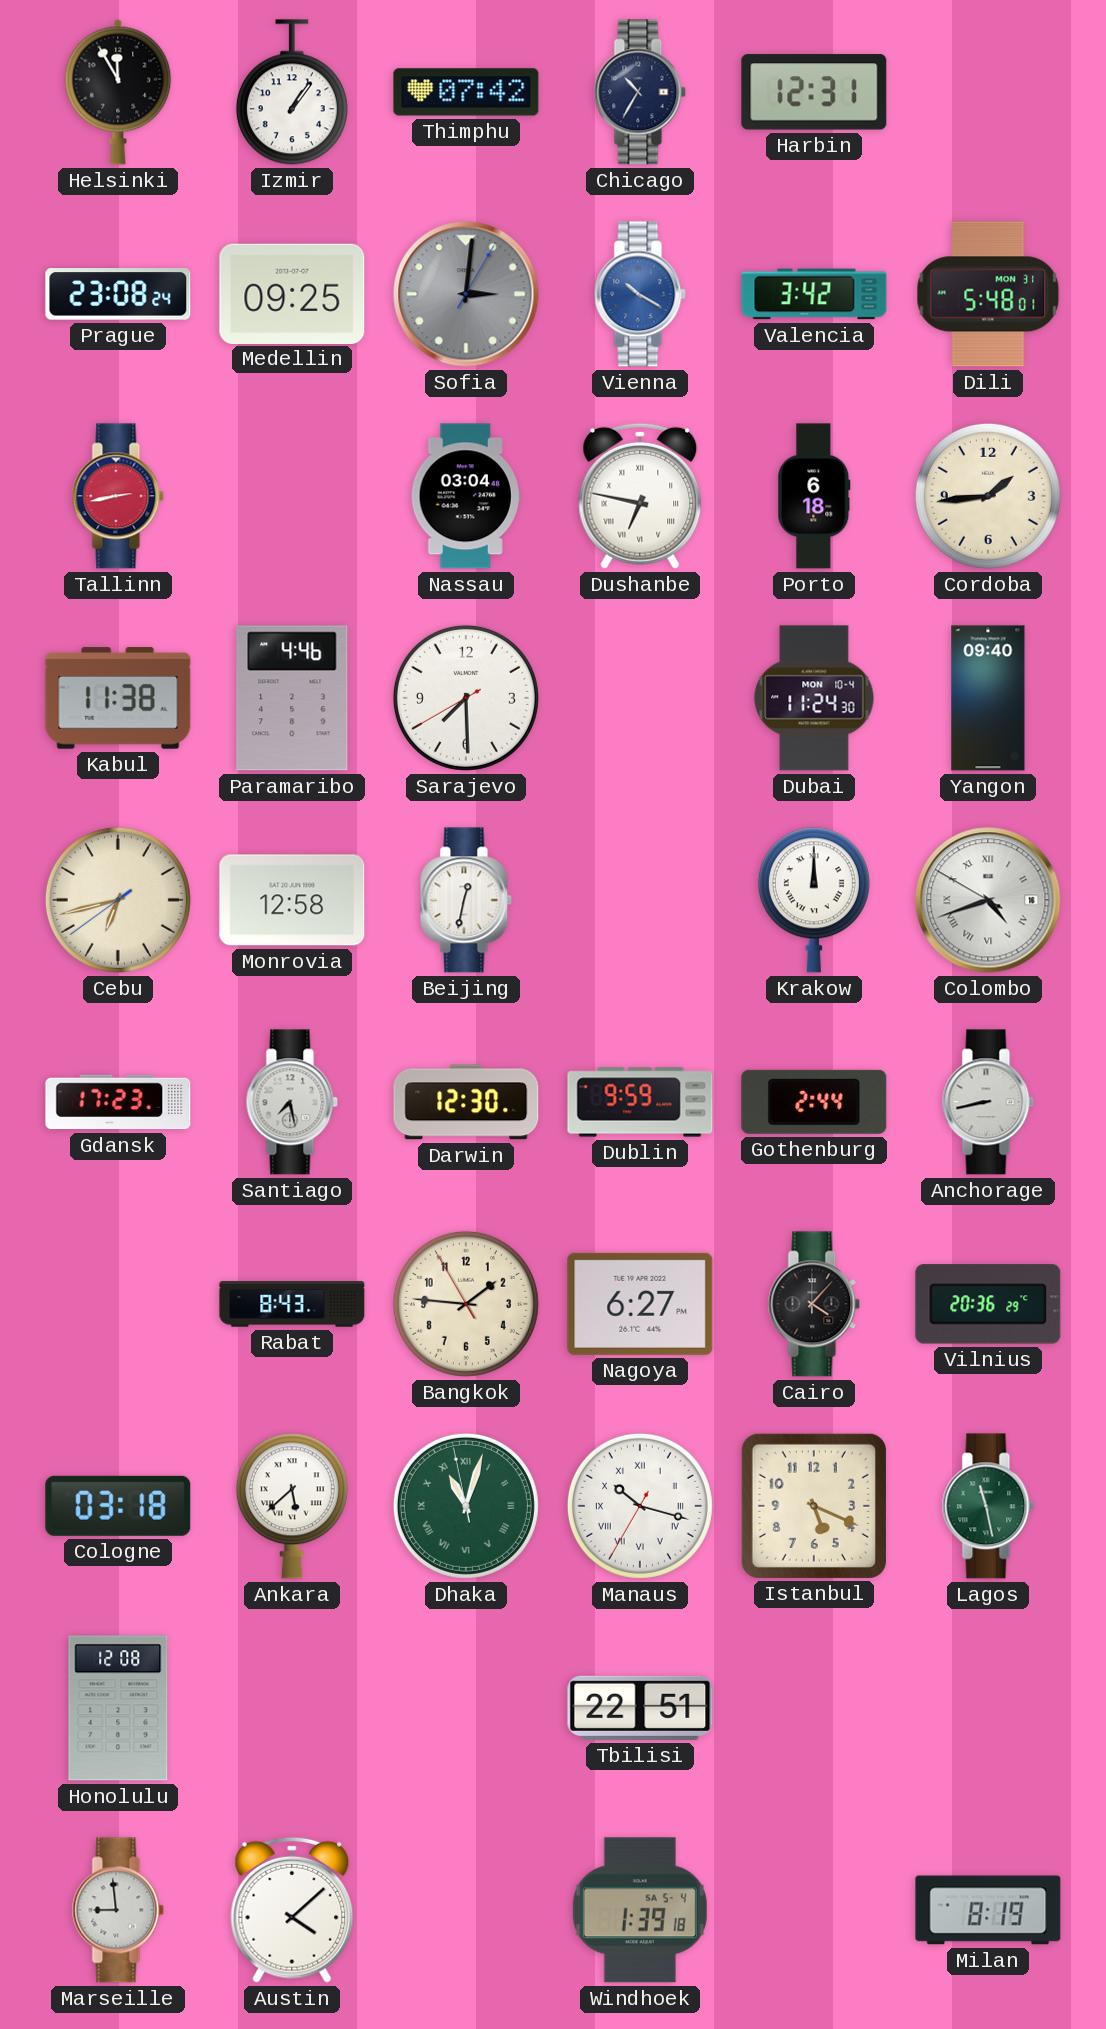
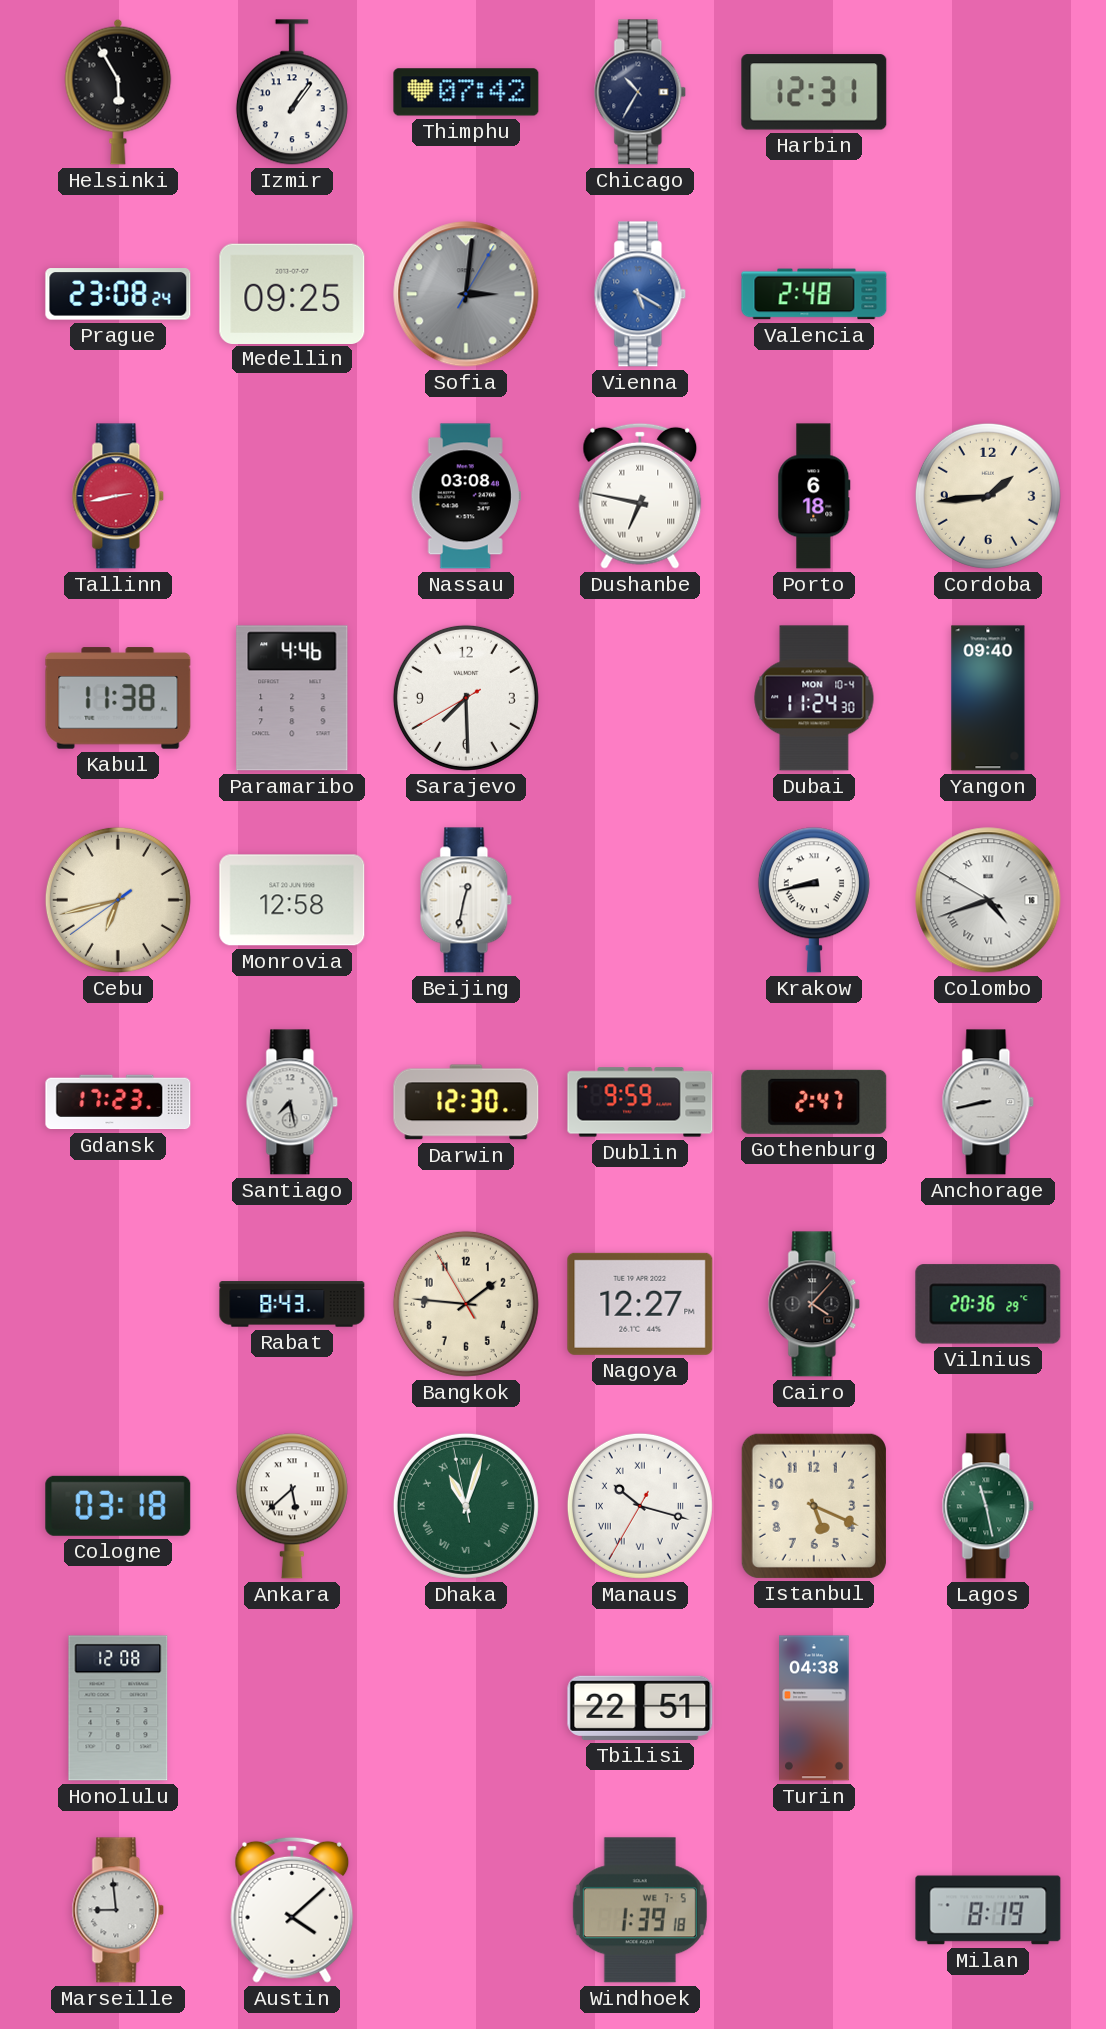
Helsinki: 11:55 -> 5:55
Vienna: 10:20 -> 5:20
Valencia: 3:42 -> 2:48
Dili: 5:48 -> none
Nassau: 03:04 -> 03:08
Krakow: 12:00 -> 8:43
Gothenburg: 2:44 -> 2:47
Nagoya: 6:27 -> 12:27
Turin: none -> 04:38
Windhoek date: SA 5-4 -> WE 7-5
